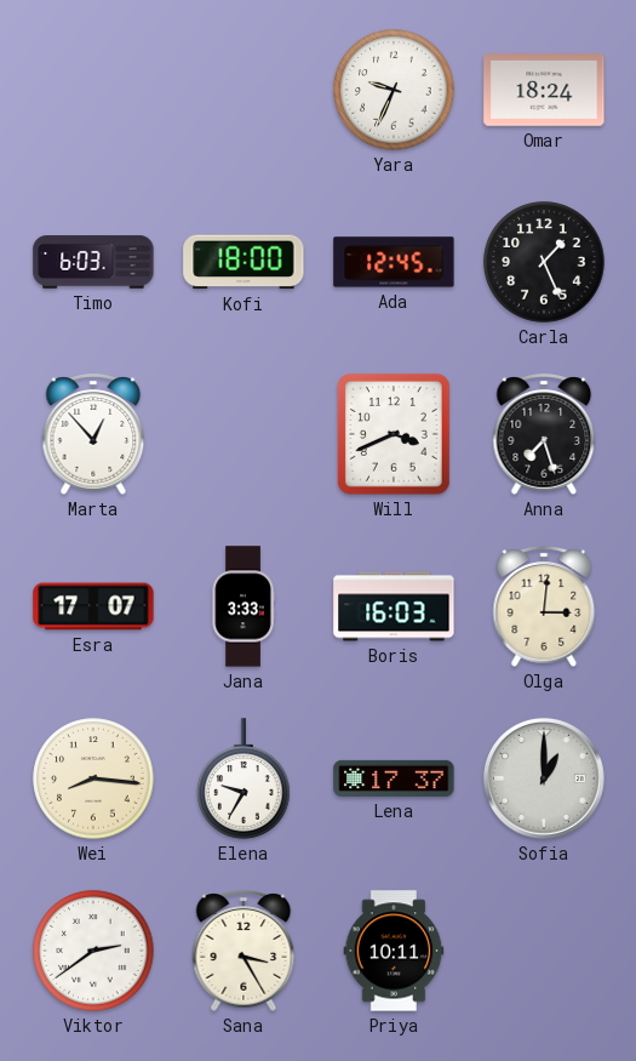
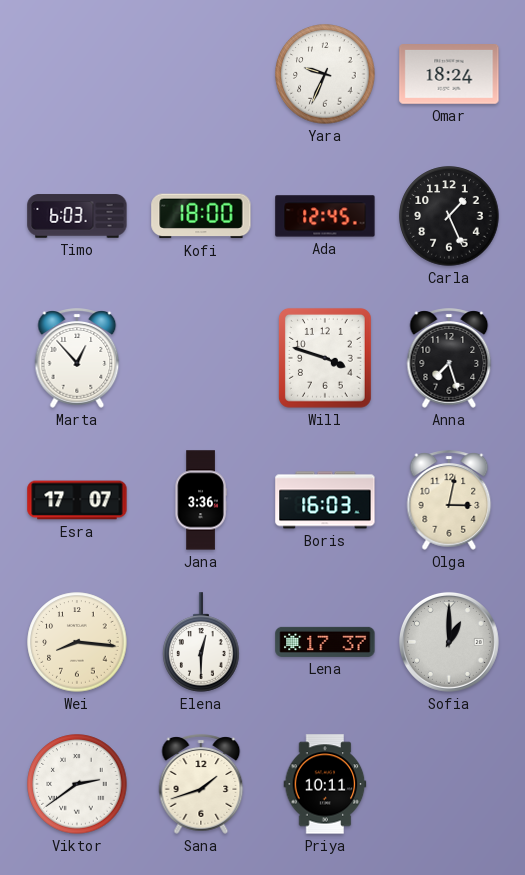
Will: 3:41 -> 3:48
Jana: 3:33 -> 3:36
Olga: 3:01 -> 3:02
Elena: 9:35 -> 12:30
Sana: 3:25 -> 1:42
